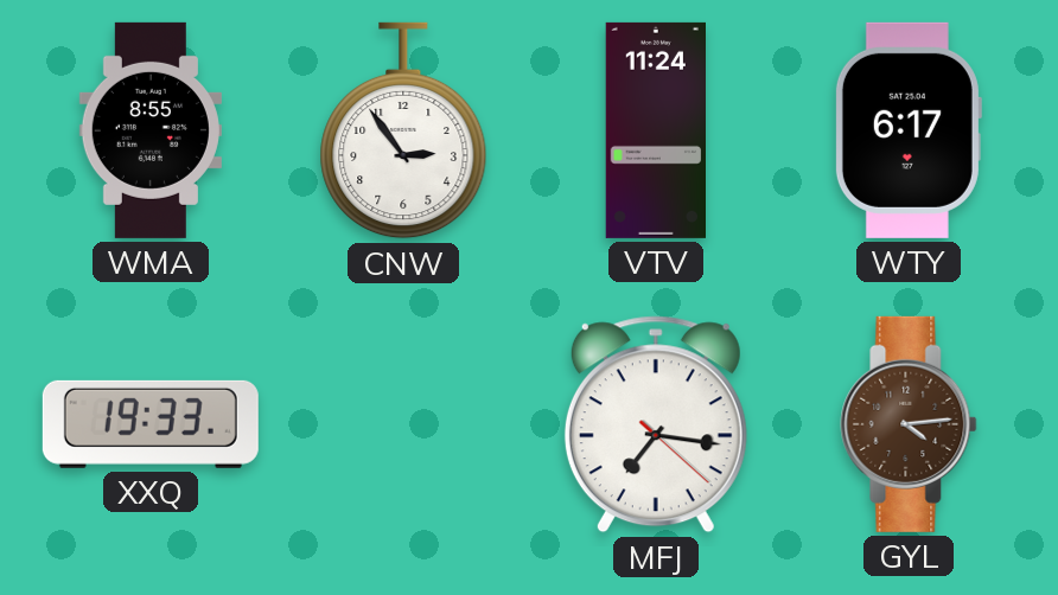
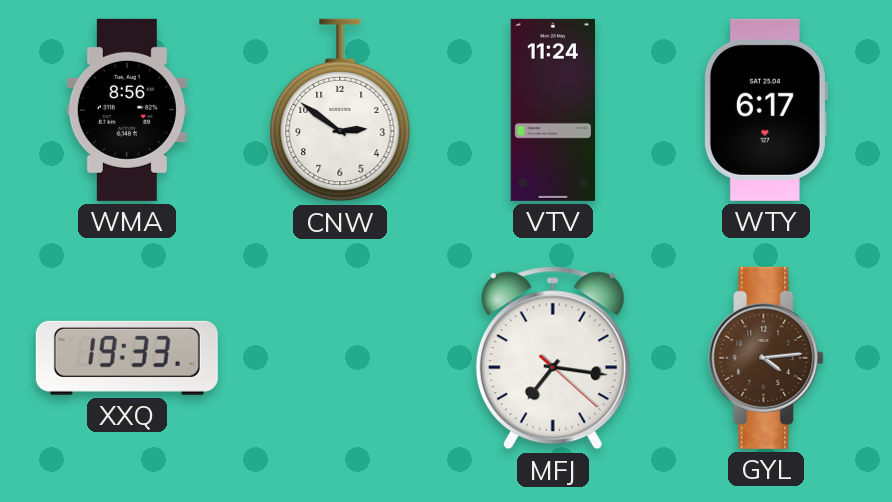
WMA: 8:55 -> 8:56
CNW: 2:54 -> 2:51
